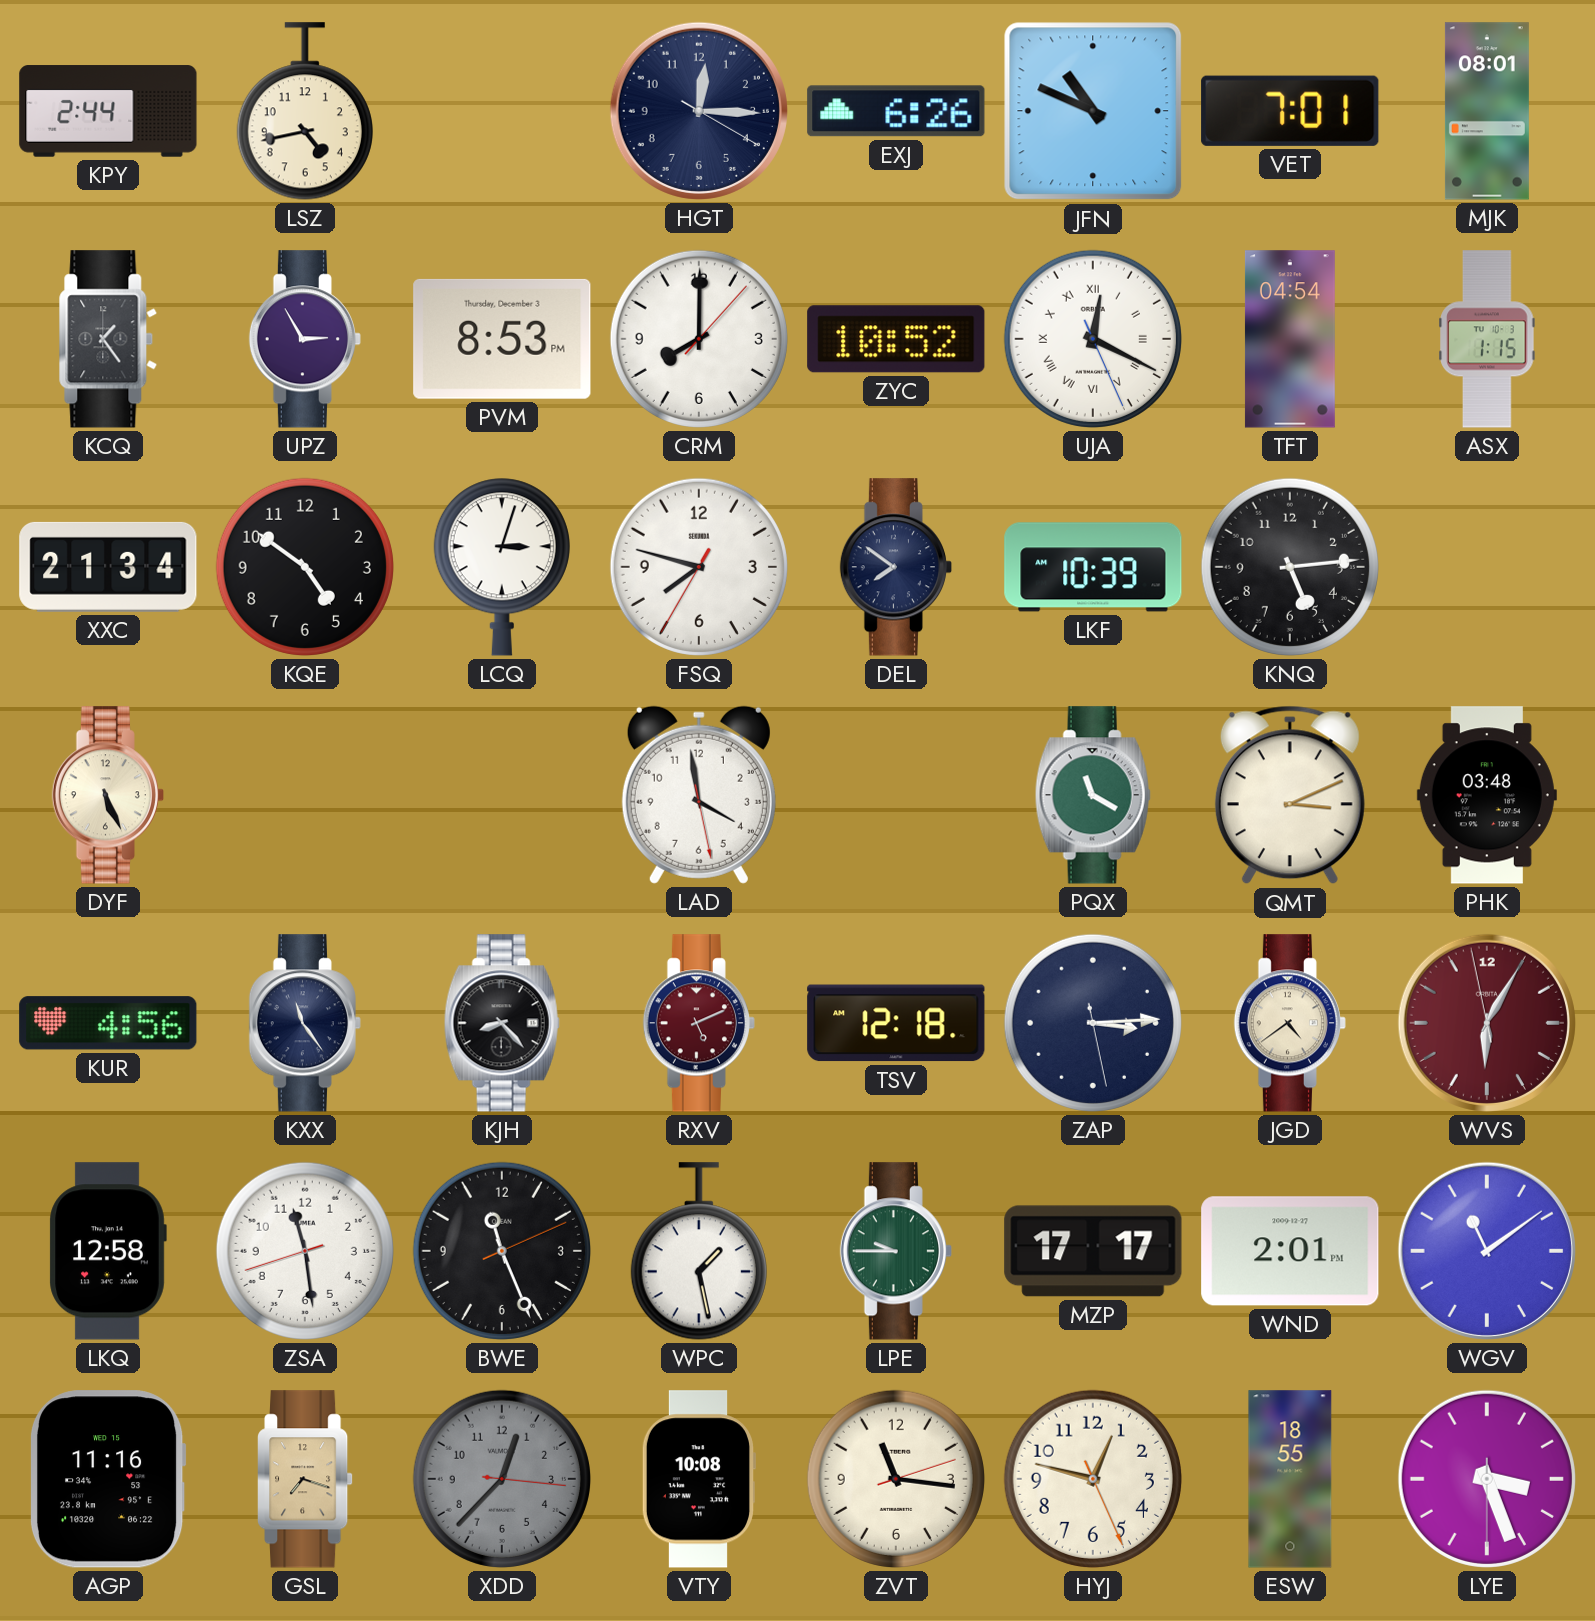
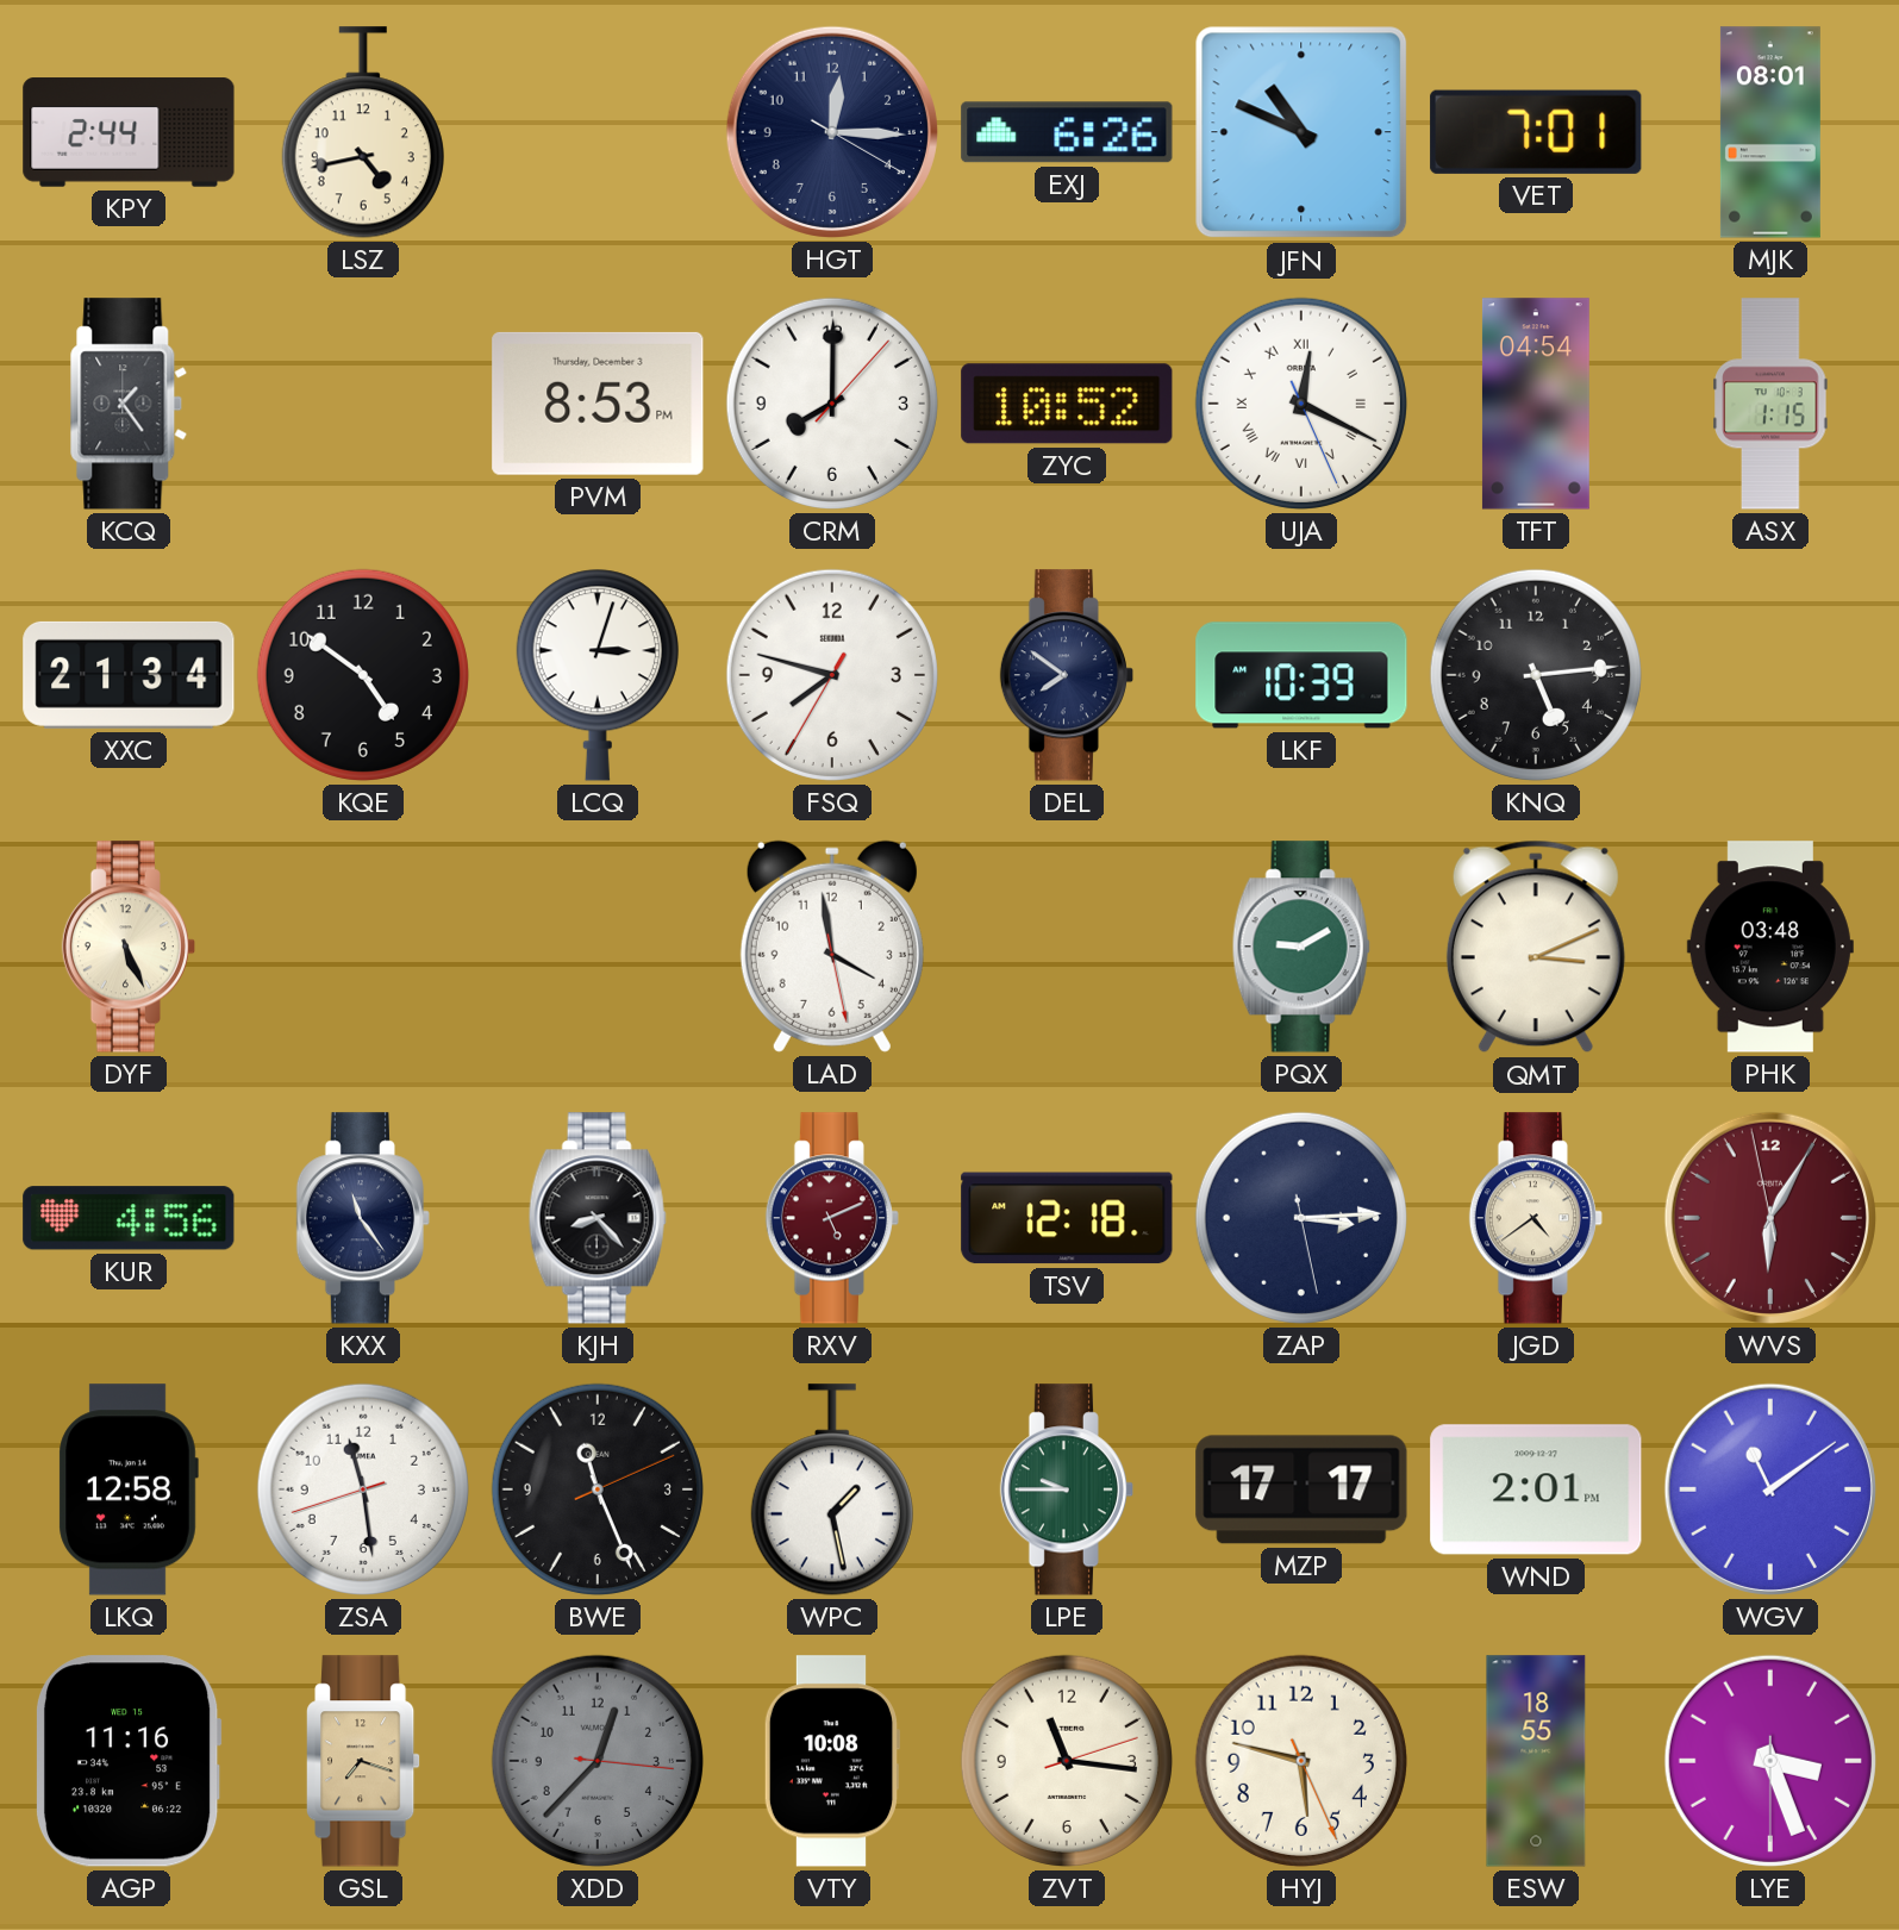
UPZ: 2:55 -> none
PQX: 11:20 -> 9:10
HYJ: 12:47 -> 5:47
